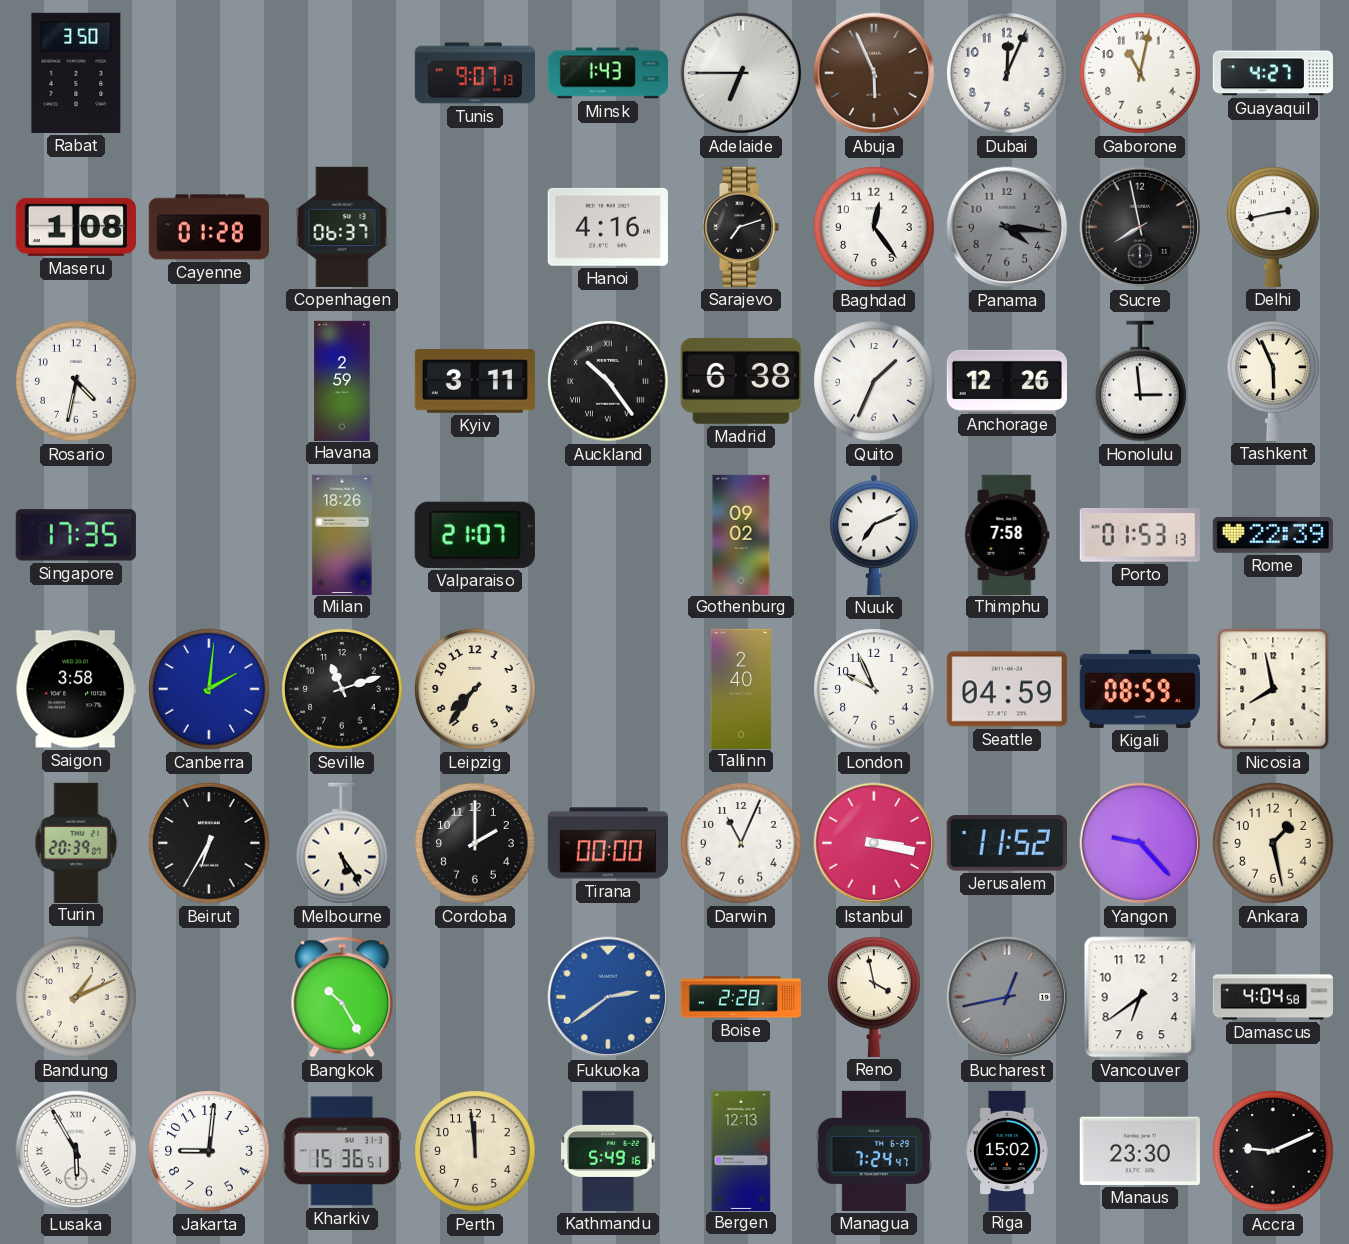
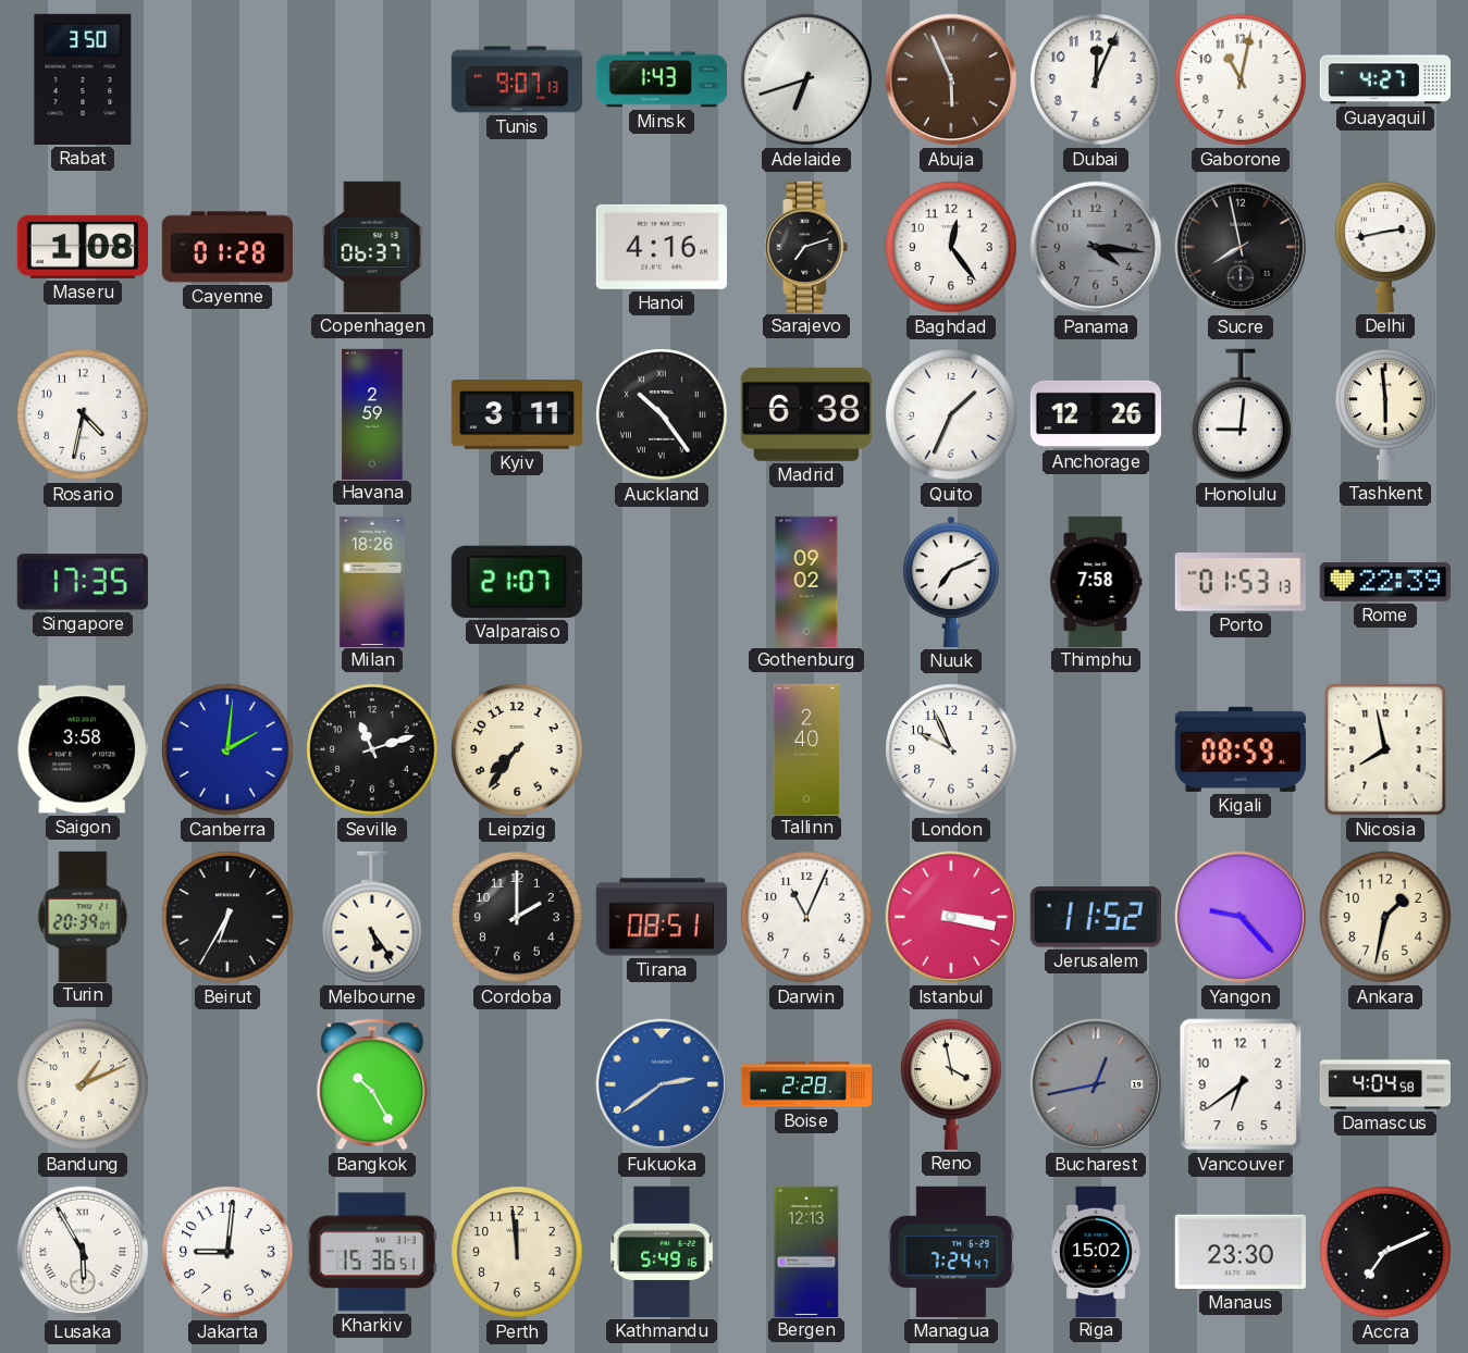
Adelaide: 6:45 -> 6:42
Honolulu: 2:59 -> 9:01
Tashkent: 5:56 -> 5:59
Seattle: 04:59 -> none
Tirana: 00:00 -> 08:51
Ankara: 1:28 -> 1:32
Accra: 9:11 -> 7:11
